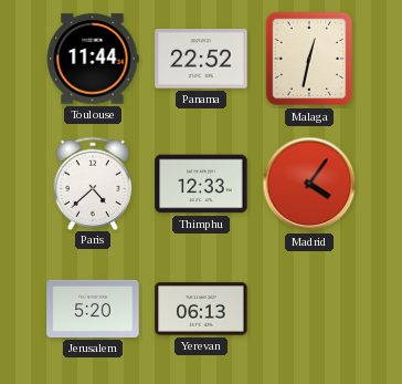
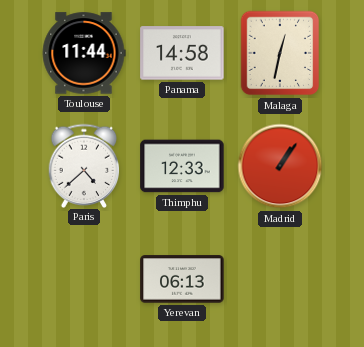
Panama: 22:52 -> 14:58
Madrid: 4:06 -> 1:06
Jerusalem: 5:20 -> none
